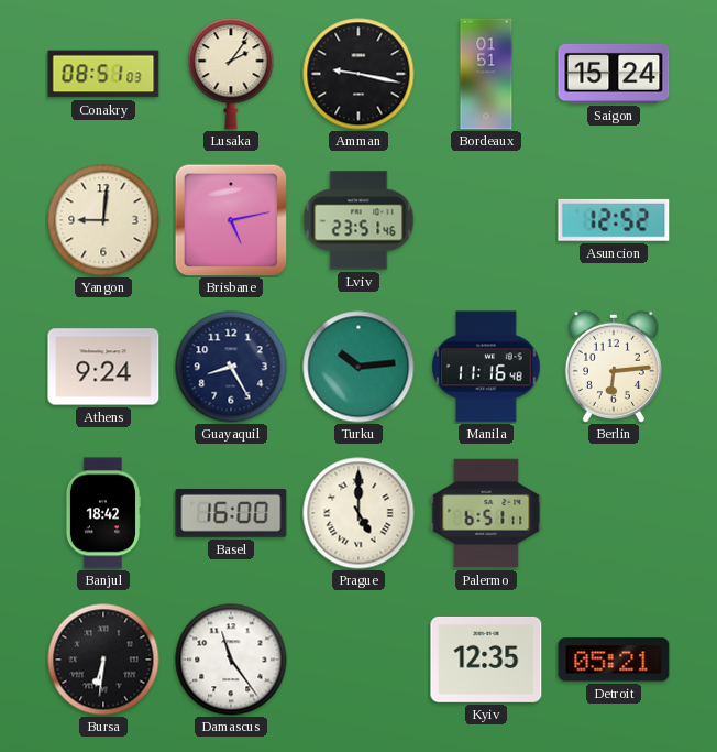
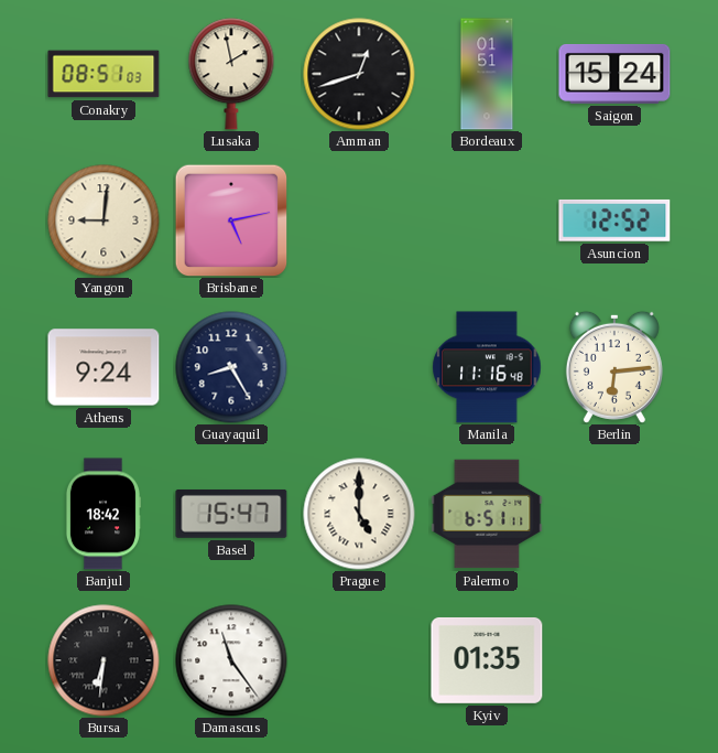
Lusaka: 2:06 -> 1:58
Amman: 9:17 -> 12:42
Lviv: 23:51 -> none
Turku: 10:14 -> none
Basel: 16:00 -> 15:47
Kyiv: 12:35 -> 01:35
Detroit: 05:21 -> none
